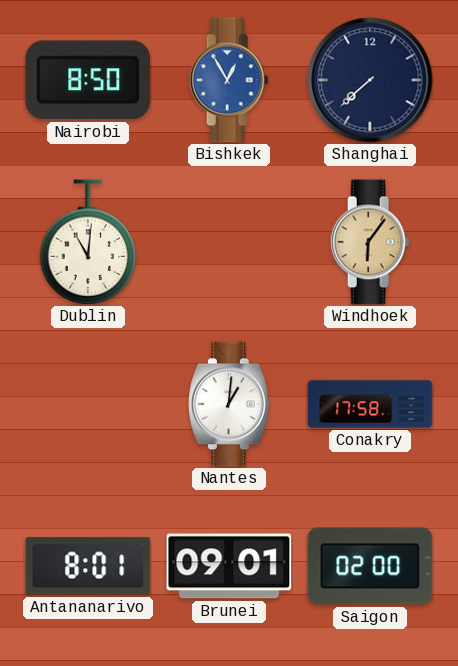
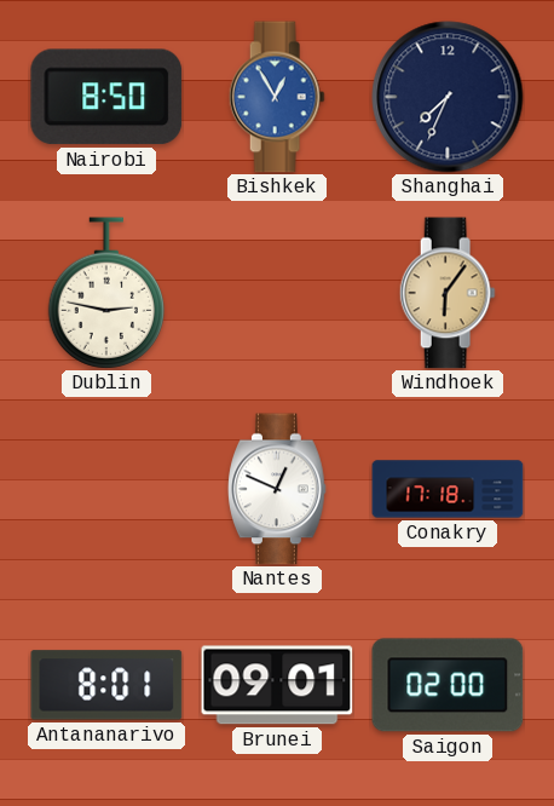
Shanghai: 7:38 -> 7:34
Dublin: 11:01 -> 2:47
Nantes: 1:01 -> 12:49
Conakry: 17:58 -> 17:18
